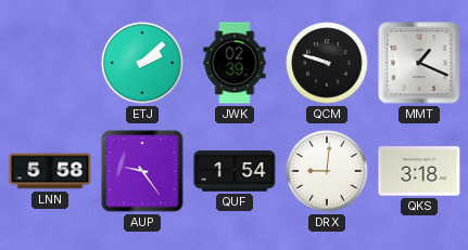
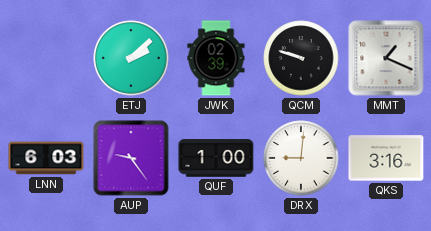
LNN: 5:58 -> 6:03
QUF: 1:54 -> 1:00
QKS: 3:18 -> 3:16
